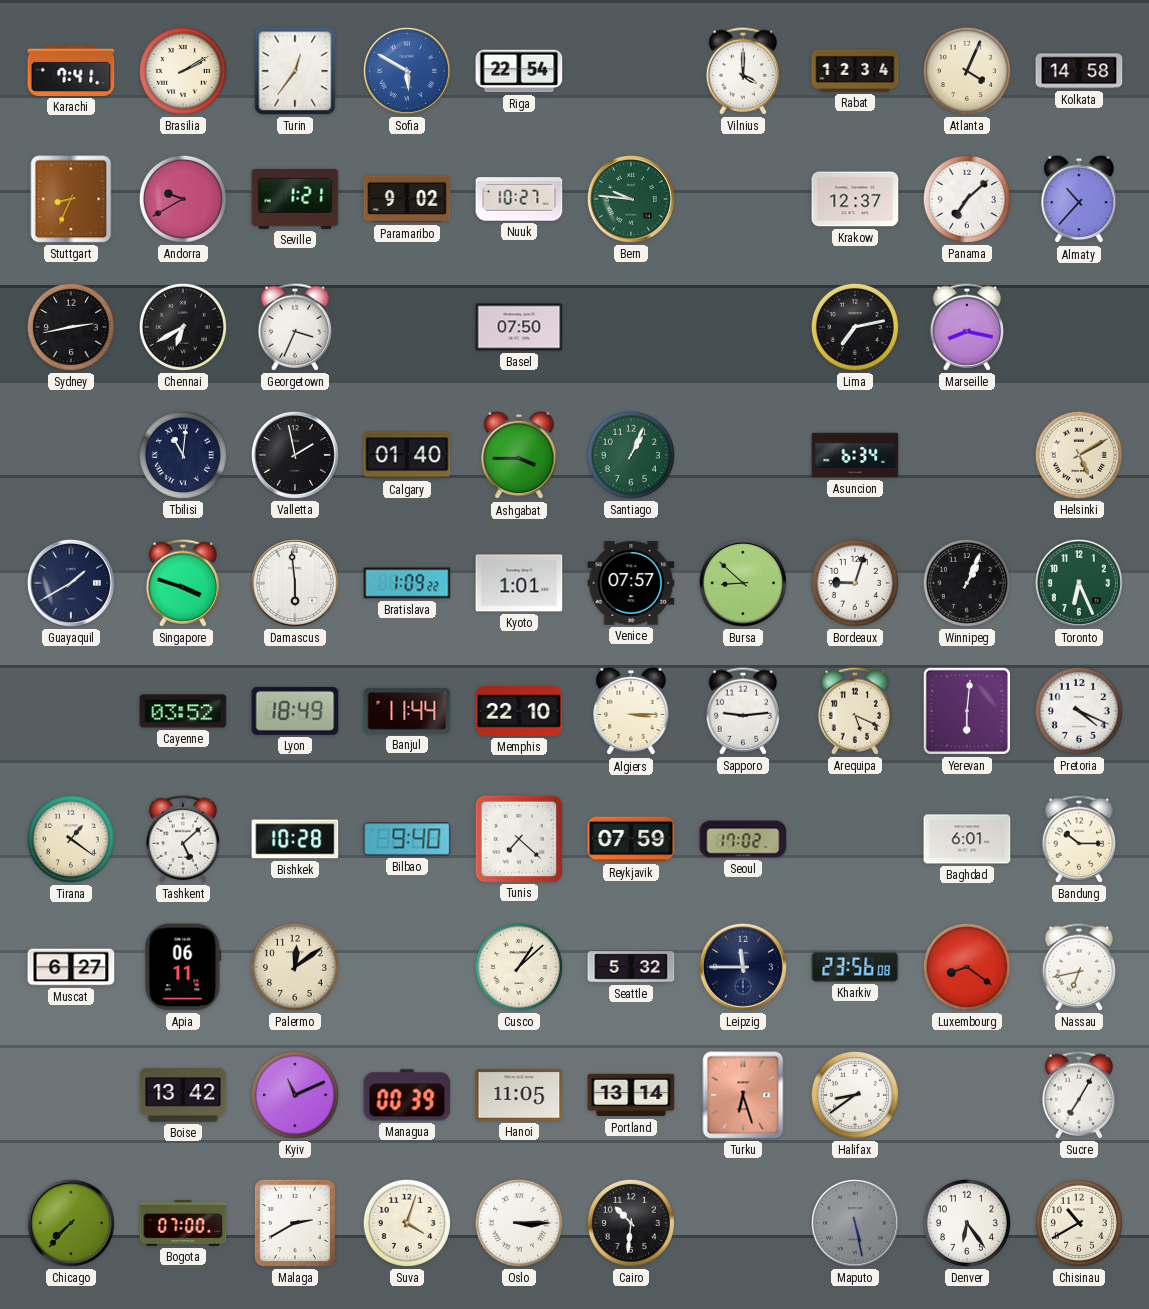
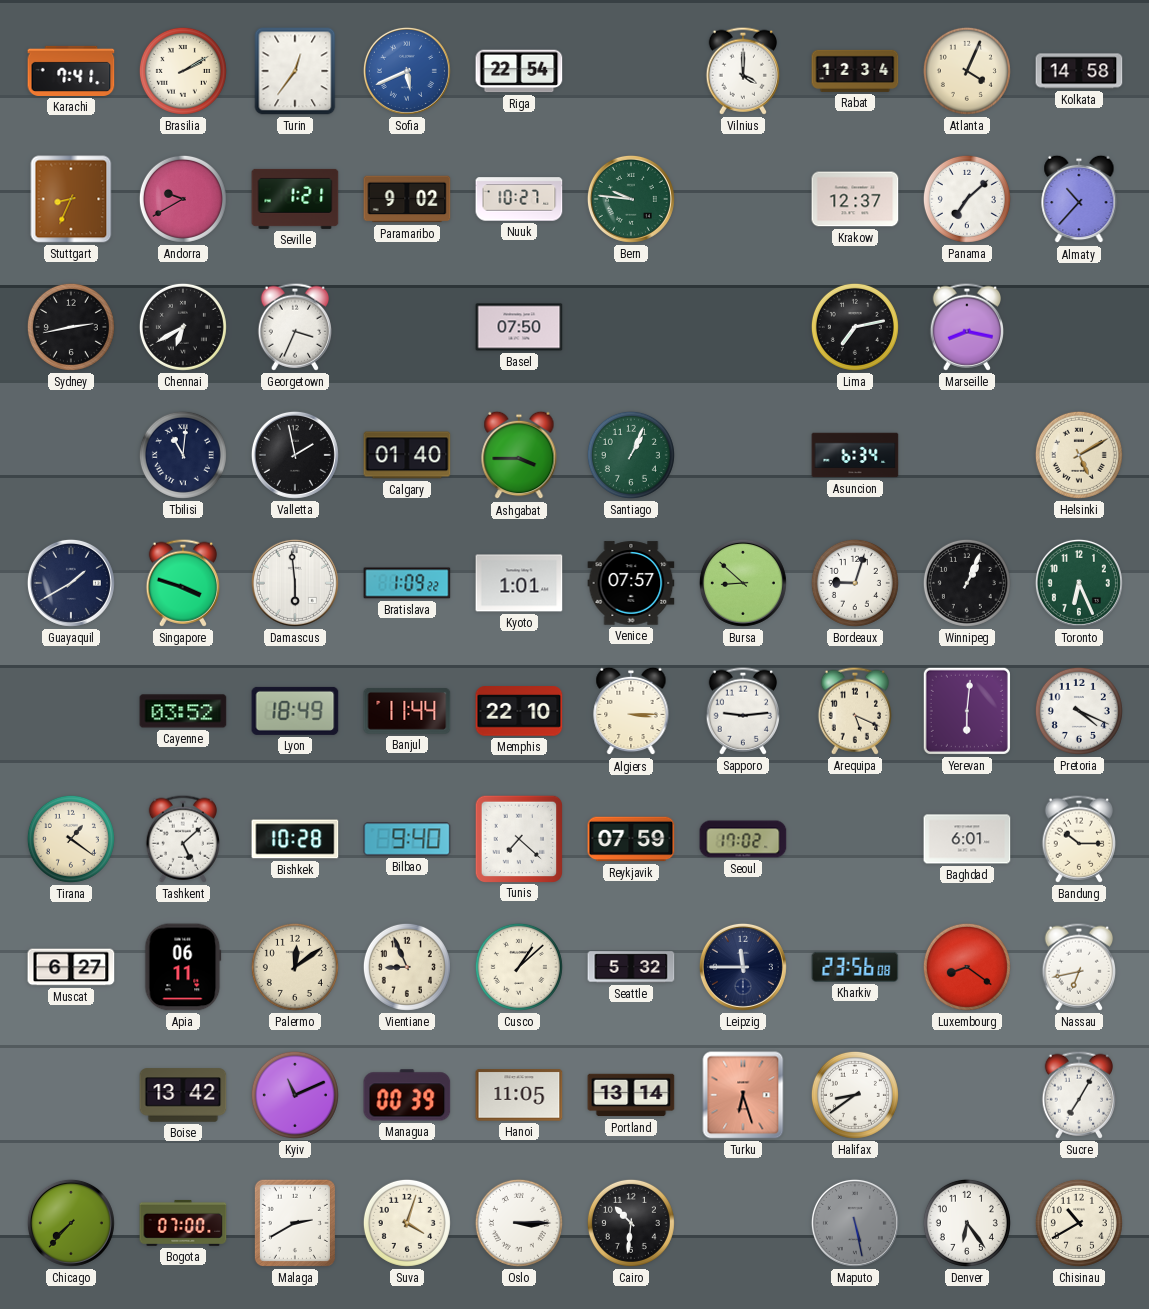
Sofia: 5:50 -> 5:41
Vientiane: none -> 8:56
